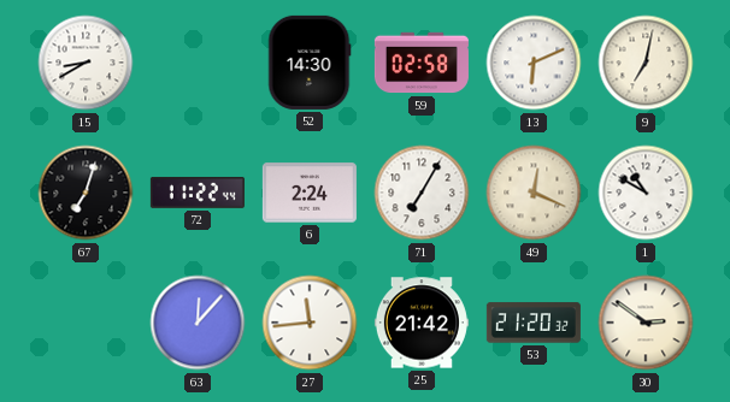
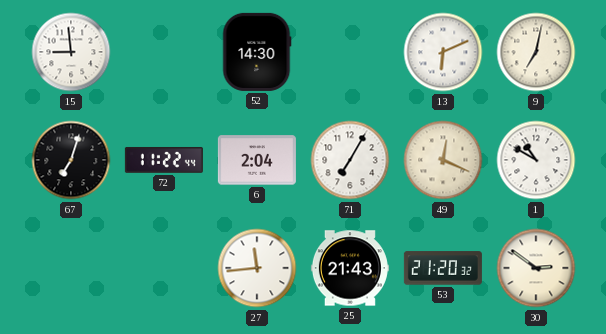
15: 8:40 -> 8:59
59: 02:58 -> none
6: 2:24 -> 2:04
63: 12:07 -> none
25: 21:42 -> 21:43
